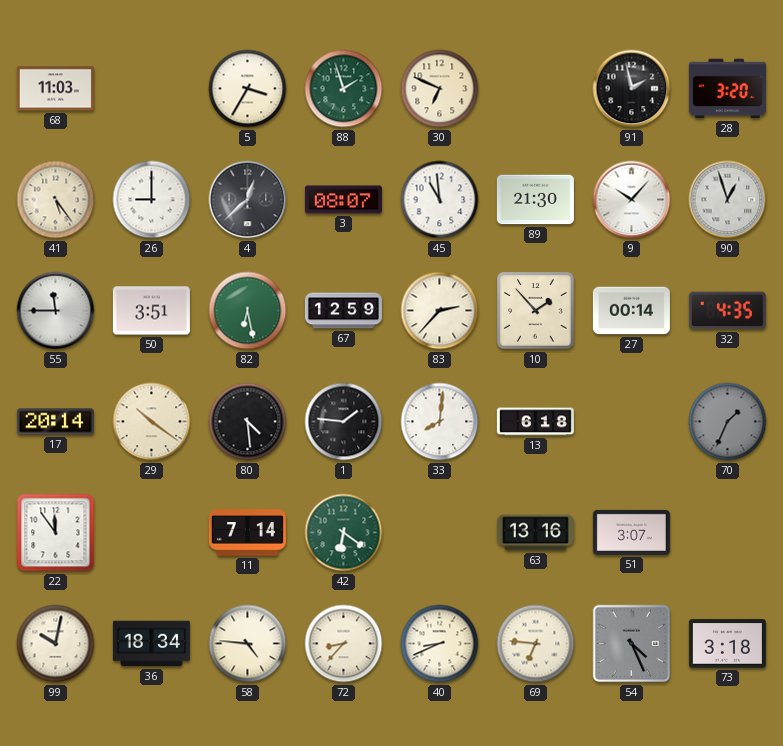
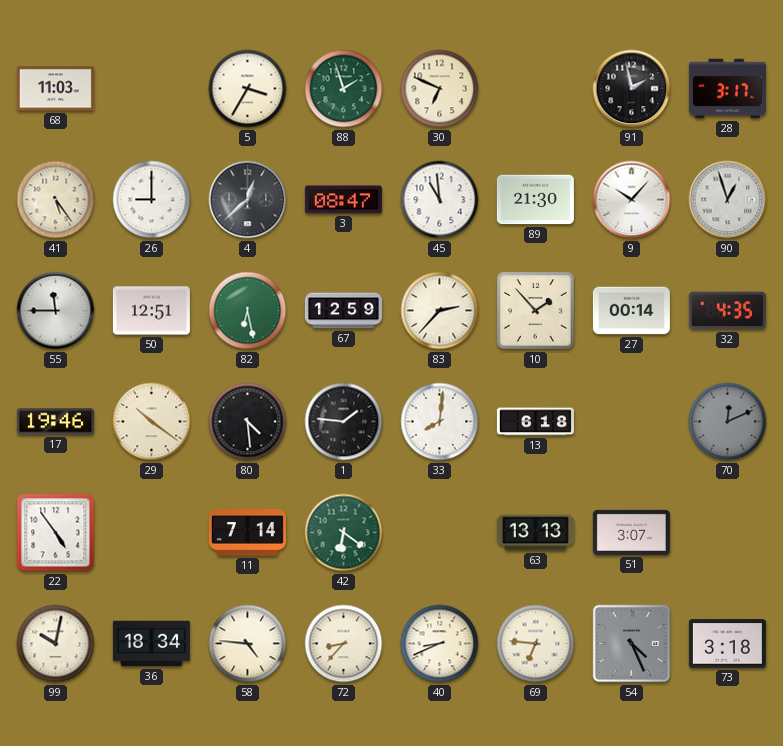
28: 3:20 -> 3:17
3: 08:07 -> 08:47
50: 3:51 -> 12:51
17: 20:14 -> 19:46
70: 1:34 -> 12:11
22: 11:54 -> 4:54
63: 13:16 -> 13:13
